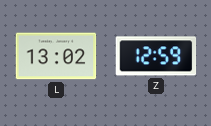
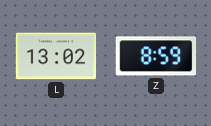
Z: 12:59 -> 8:59
